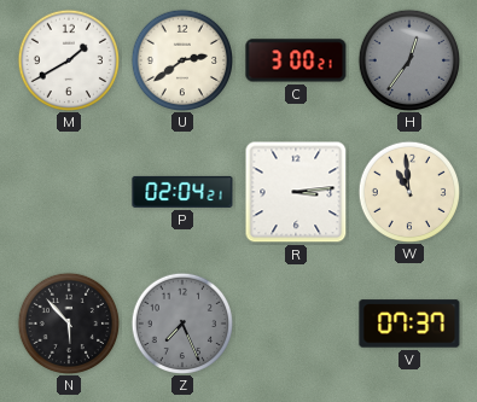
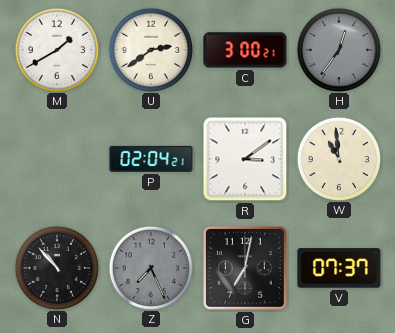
R: 3:14 -> 3:09
N: 5:53 -> 10:53
G: none -> 7:02
